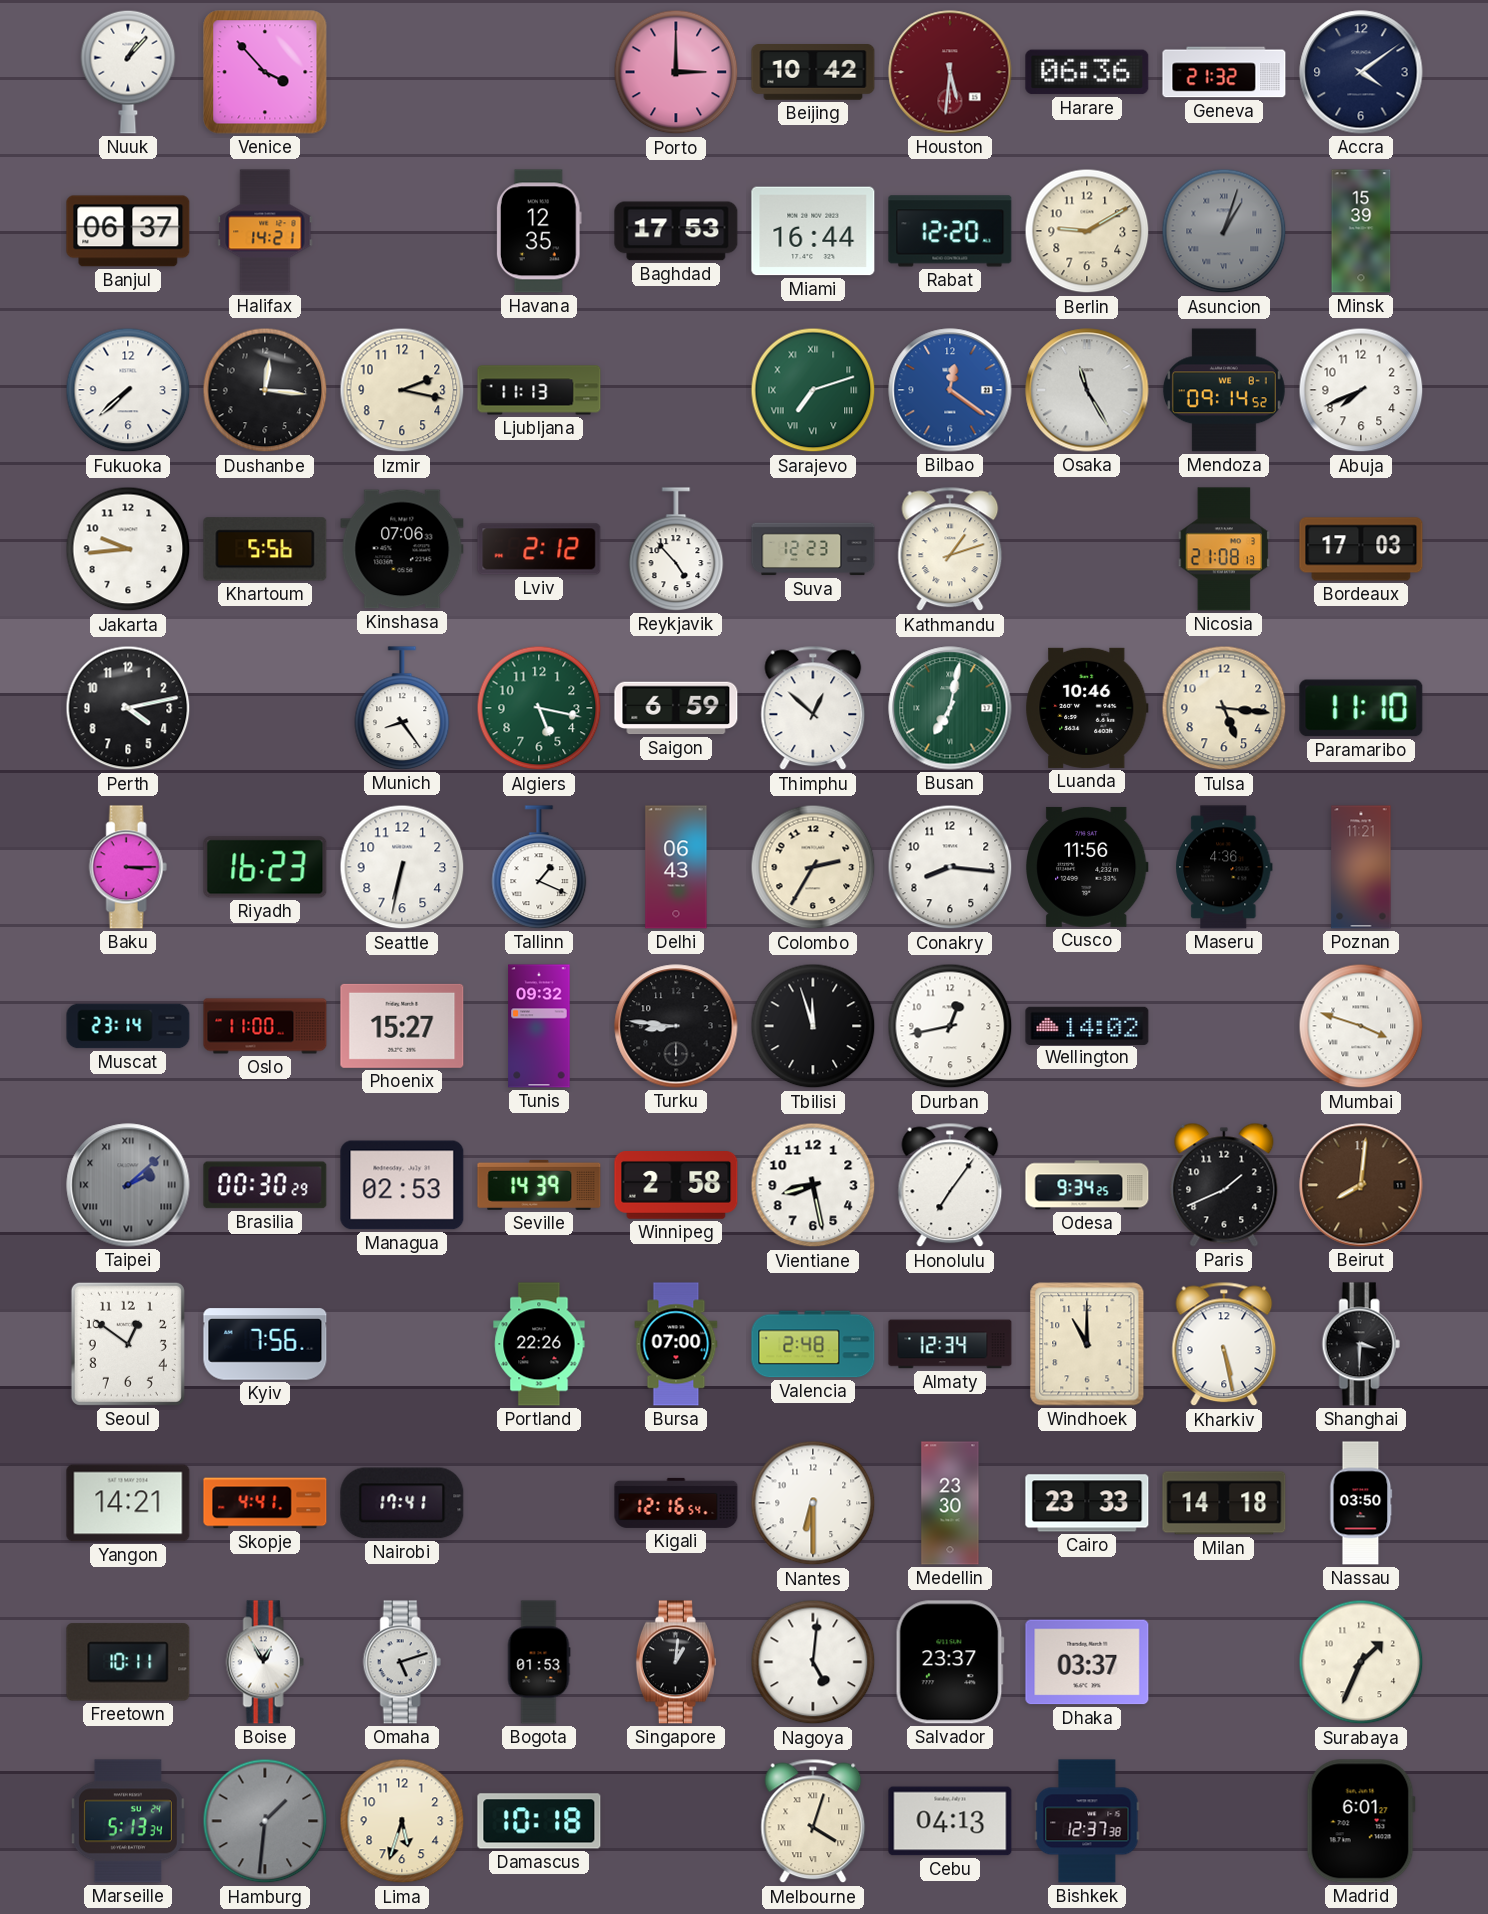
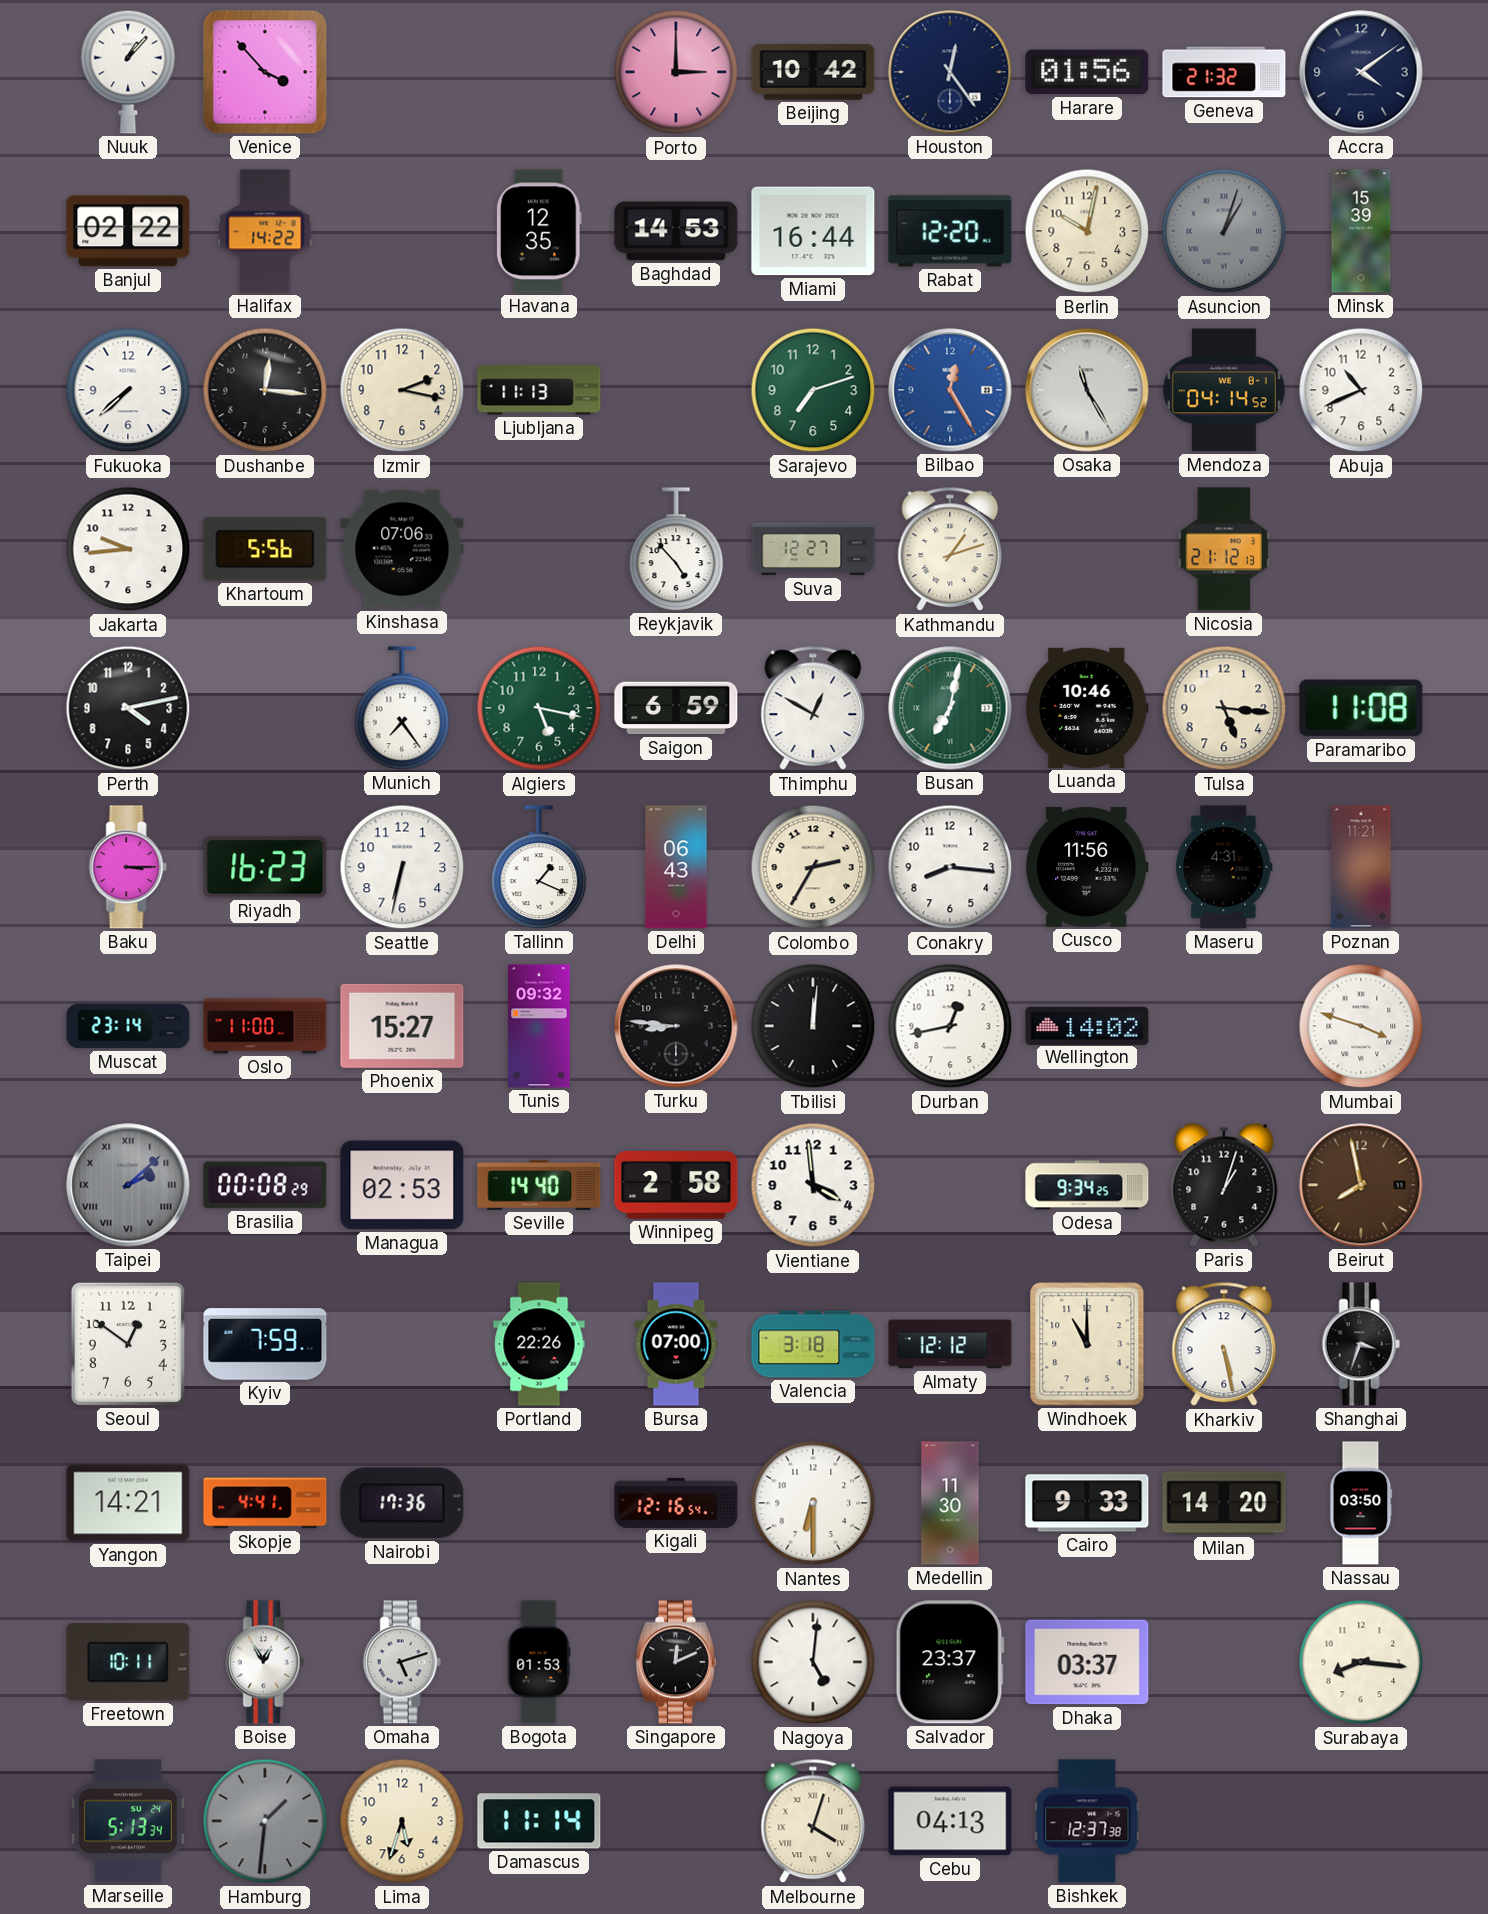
Houston: 5:31 -> 12:24
Houston dial: burgundy -> navy
Harare: 06:36 -> 01:56
Banjul: 06:37 -> 02:22
Halifax: 14:21 -> 14:22
Baghdad: 17:53 -> 14:53
Berlin: 9:10 -> 10:02
Sarajevo numerals: Roman -> Arabic
Bilbao: 12:21 -> 12:25
Mendoza: 09:14 -> 04:14
Abuja: 7:41 -> 10:41
Lviv: 2:12 -> none
Suva: 12:23 -> 12:27
Nicosia: 21:08 -> 21:12
Bordeaux: 17:03 -> none
Munich: 8:24 -> 7:24
Thimphu: 12:52 -> 12:50
Paramaribo: 11:10 -> 11:08
Maseru: 4:36 -> 4:31
Tbilisi: 11:57 -> 12:01
Brasilia: 00:30 -> 00:08
Seville: 14:39 -> 14:40
Vientiane: 8:28 -> 3:59
Honolulu: 7:06 -> none
Paris: 1:41 -> 1:03
Beirut: 8:01 -> 7:58
Kyiv: 7:56 -> 7:59
Valencia: 2:48 -> 3:18
Almaty: 12:34 -> 12:12
Shanghai: 3:30 -> 3:33
Nairobi: 17:41 -> 17:36
Medellin: 23:30 -> 11:30
Cairo: 23:33 -> 9:33
Milan: 14:18 -> 14:20
Singapore: 1:01 -> 12:11
Surabaya: 1:34 -> 8:16
Damascus: 10:18 -> 11:14
Madrid: 6:01 -> none
